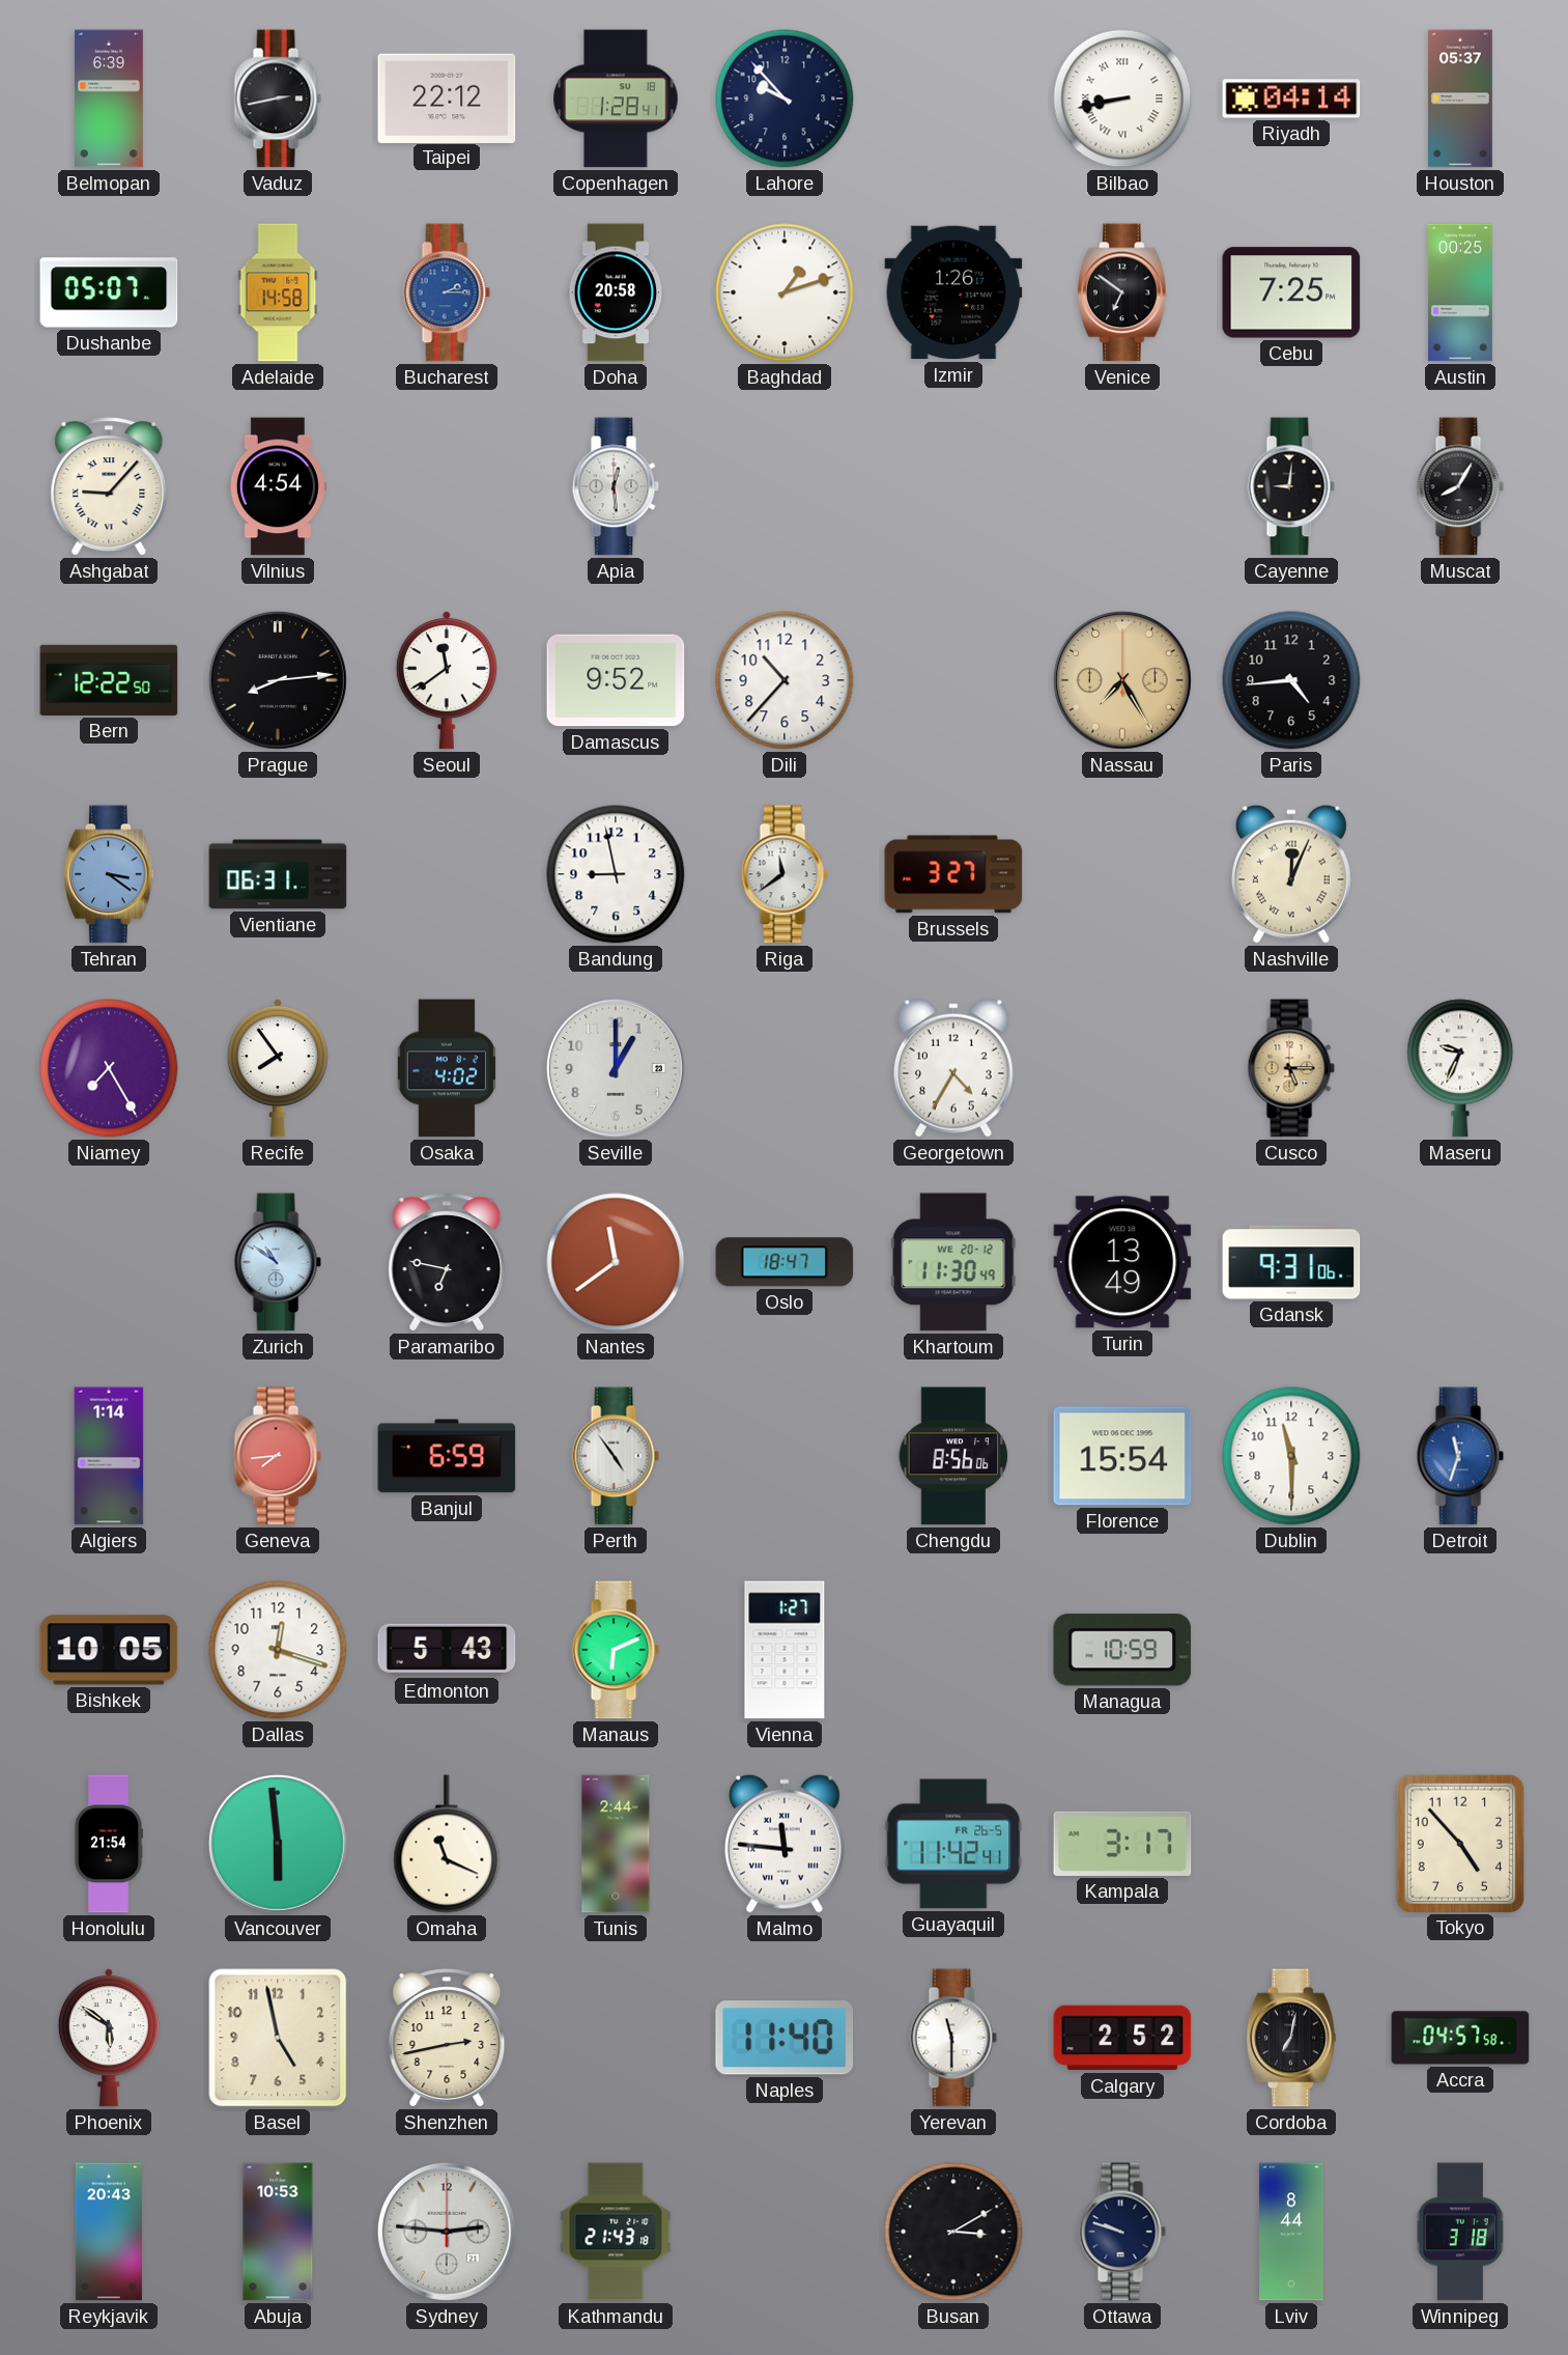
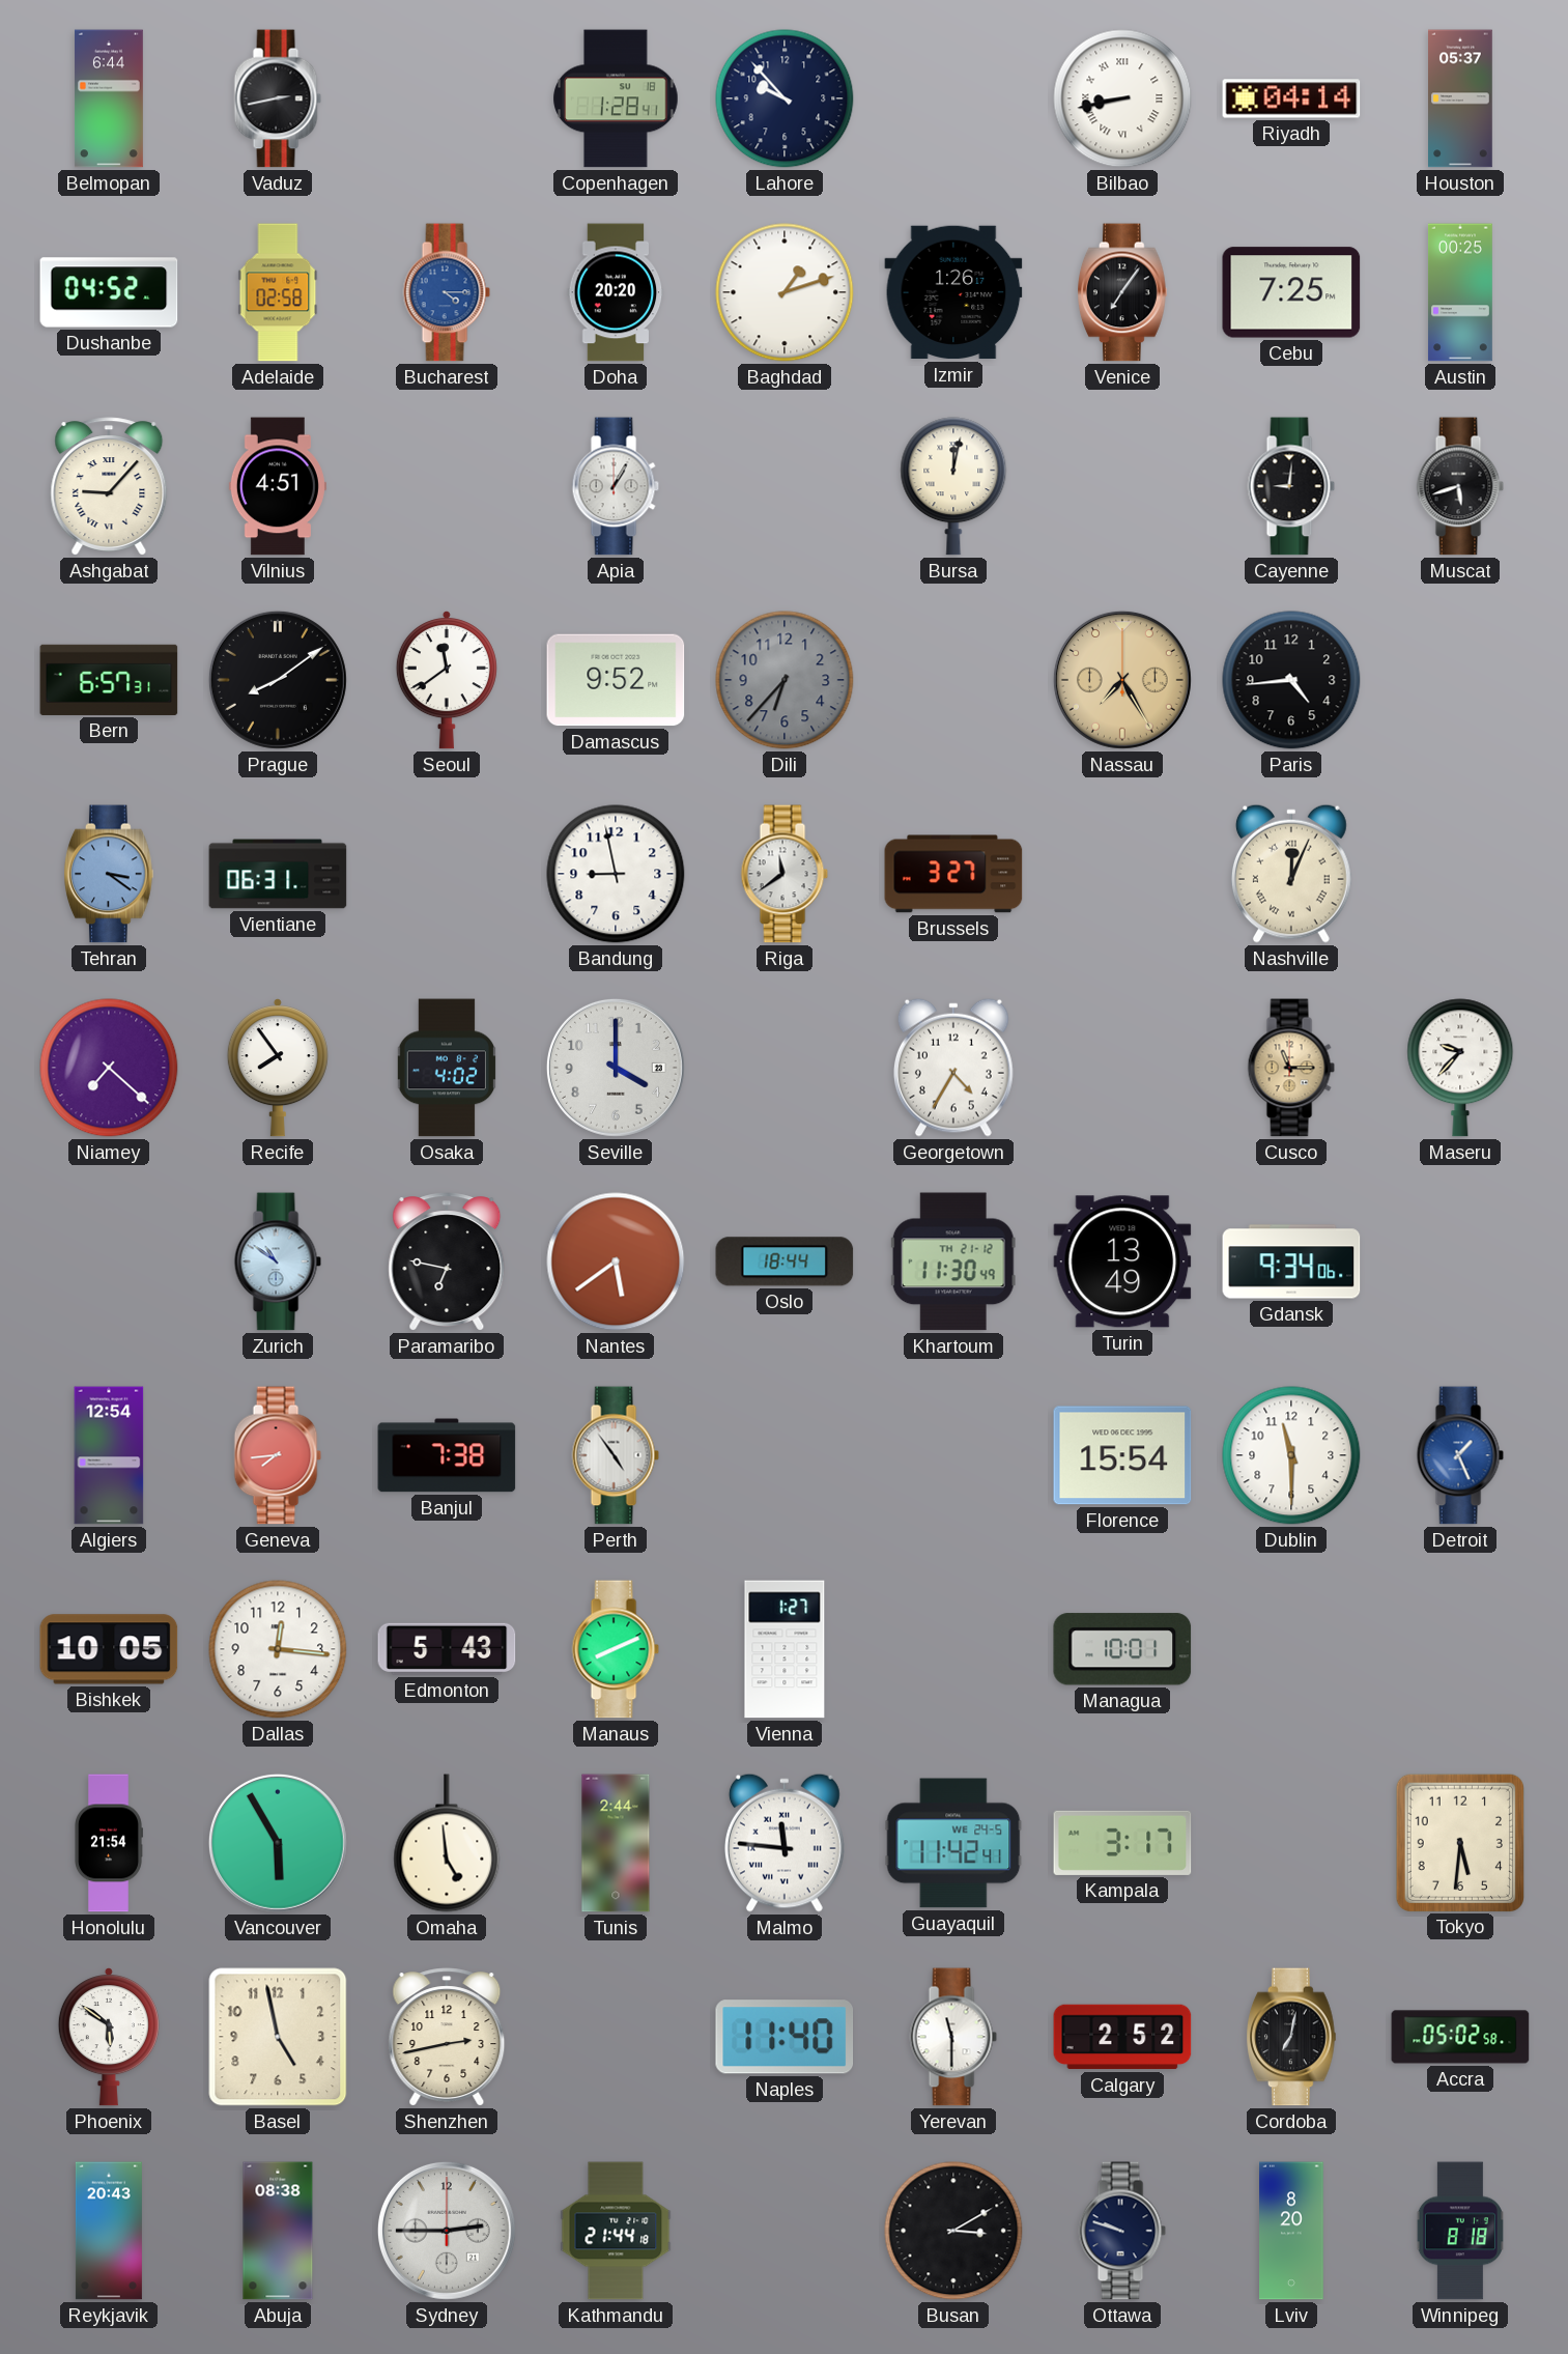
Belmopan: 6:39 -> 6:44
Taipei: 22:12 -> none
Dushanbe: 05:07 -> 04:52
Adelaide: 14:58 -> 02:58
Bucharest: 2:15 -> 4:15
Doha: 20:58 -> 20:20
Venice: 6:51 -> 7:06
Vilnius: 4:54 -> 4:51
Apia: 12:29 -> 1:05
Bursa: none -> 12:02
Muscat: 8:05 -> 5:42
Bern: 12:22 -> 6:57
Prague: 8:14 -> 8:09
Dili: 10:37 -> 6:37
Dili dial: white -> grey
Niamey: 7:25 -> 7:22
Seville: 1:00 -> 4:00
Cusco: 5:15 -> 11:15
Maseru: 9:34 -> 9:37
Nantes: 11:39 -> 5:39
Oslo: 18:47 -> 18:44
Khartoum date: WE 20-12 -> TH 21-12
Gdansk: 9:31 -> 9:34
Algiers: 1:14 -> 12:54
Banjul: 6:59 -> 7:38
Chengdu: 8:56 -> none
Detroit: 11:33 -> 1:26
Dallas: 12:18 -> 12:16
Manaus: 6:11 -> 8:11
Managua: 10:59 -> 10:01
Vancouver: 5:59 -> 5:55
Omaha: 11:19 -> 4:59
Guayaquil date: FR 26-5 -> WE 24-5
Tokyo: 4:53 -> 5:31
Accra: 04:57 -> 05:02
Abuja: 10:53 -> 08:38
Sydney: 2:46 -> 2:45
Kathmandu: 21:43 -> 21:44
Lviv: 8:44 -> 8:20
Winnipeg: 3:18 -> 8:18
